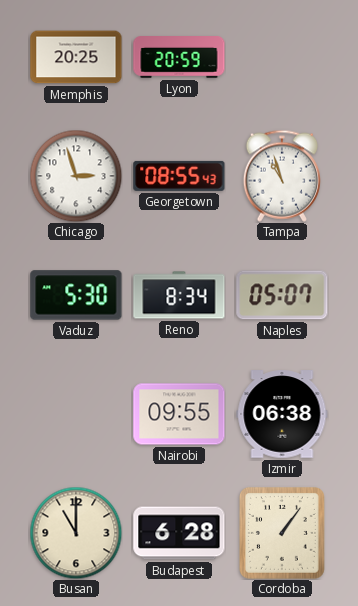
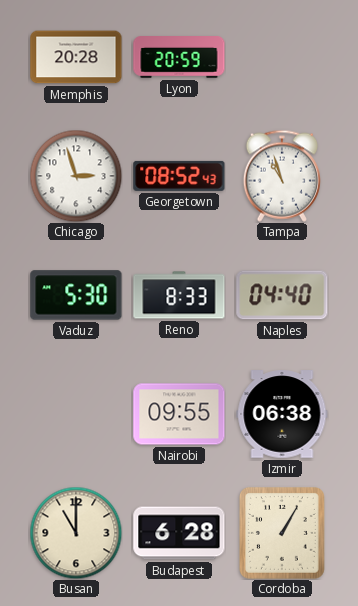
Memphis: 20:25 -> 20:28
Georgetown: 08:55 -> 08:52
Reno: 8:34 -> 8:33
Naples: 05:07 -> 04:40
Cordoba: 1:06 -> 1:05
